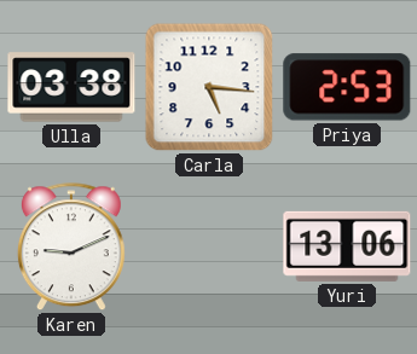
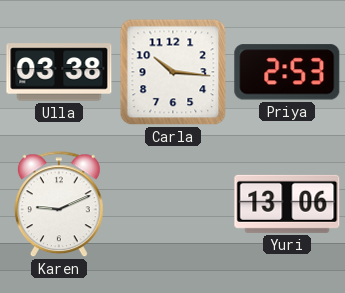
Carla: 5:16 -> 10:16
